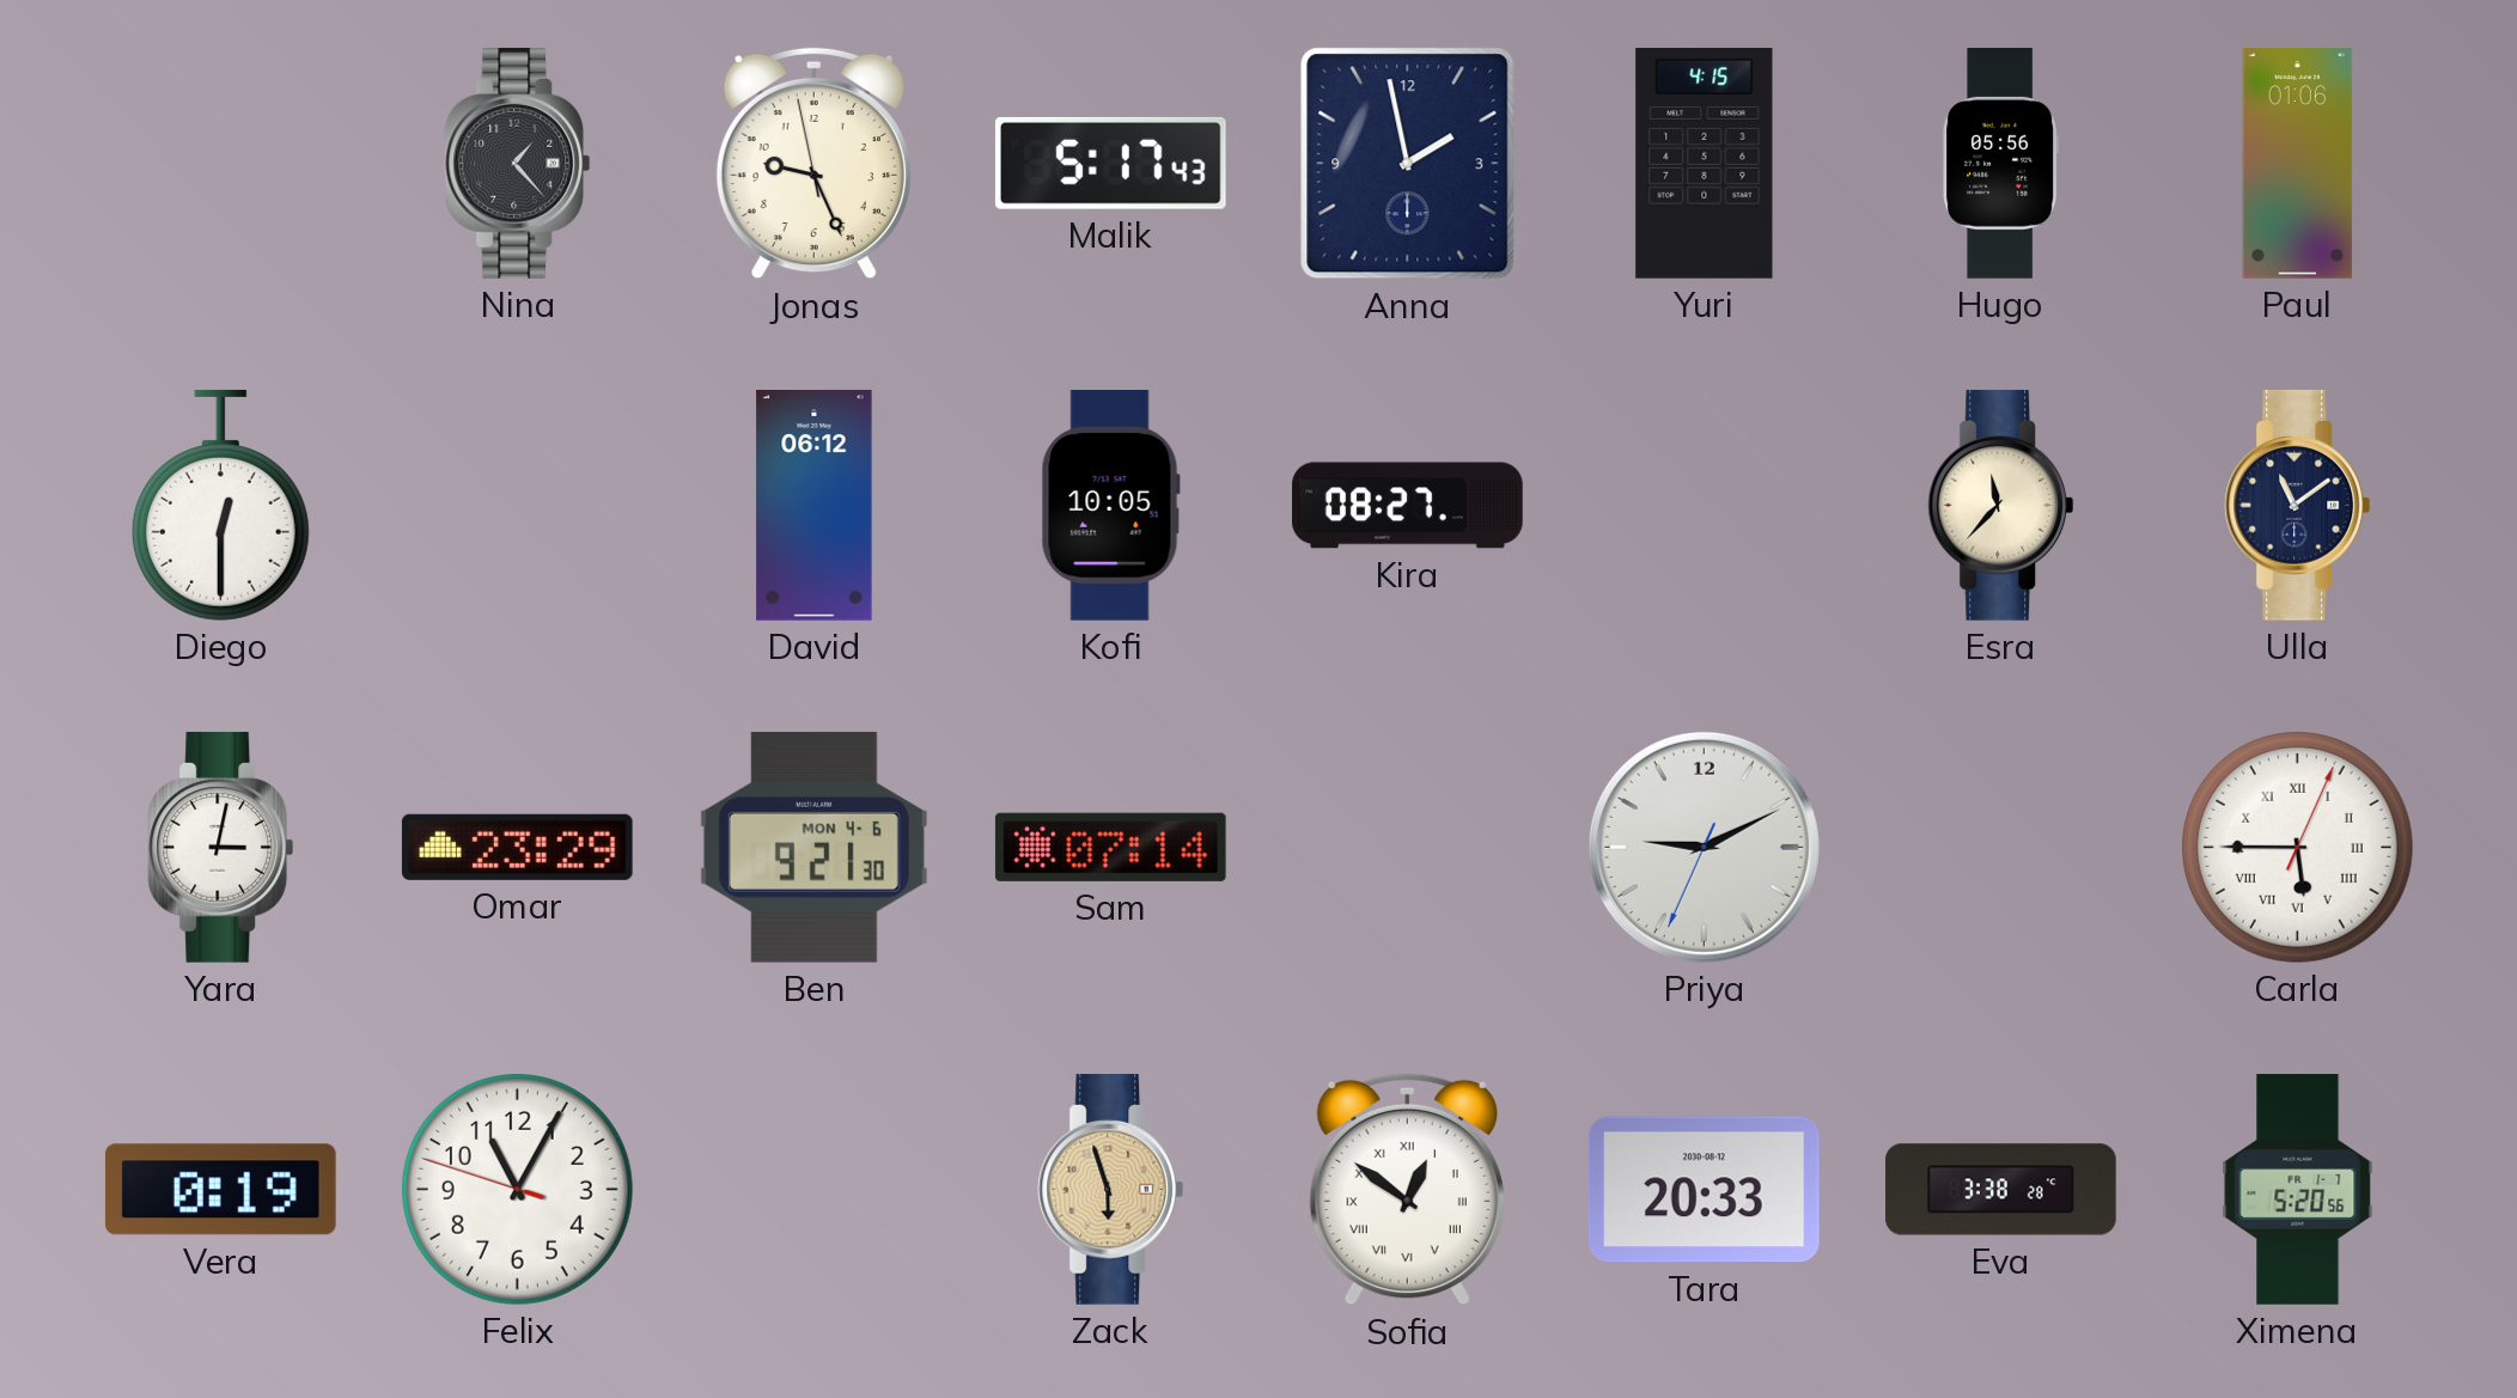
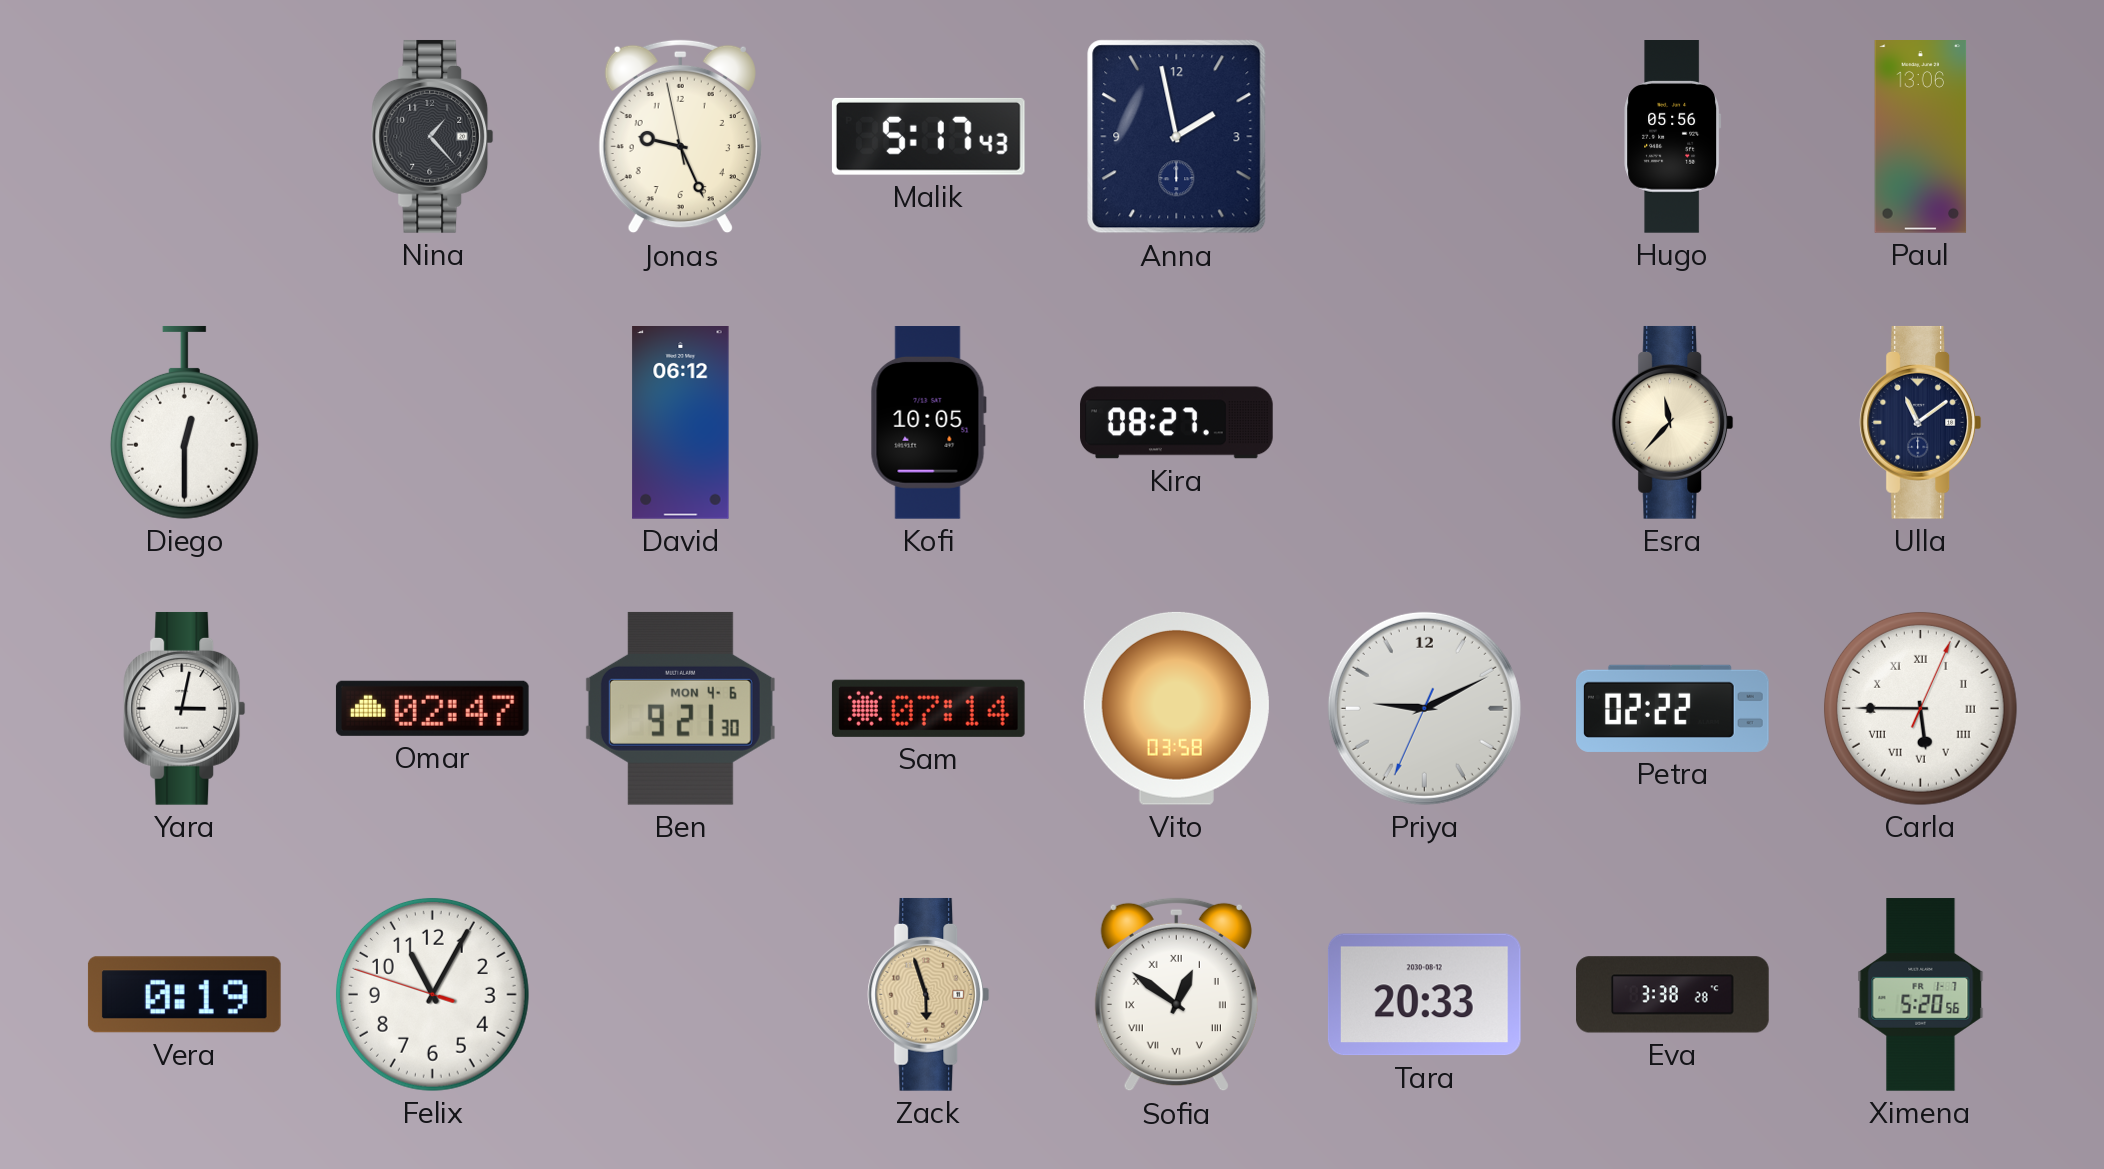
Yuri: 4:15 -> none
Paul: 01:06 -> 13:06
Omar: 23:29 -> 02:47
Vito: none -> 03:58
Petra: none -> 02:22
